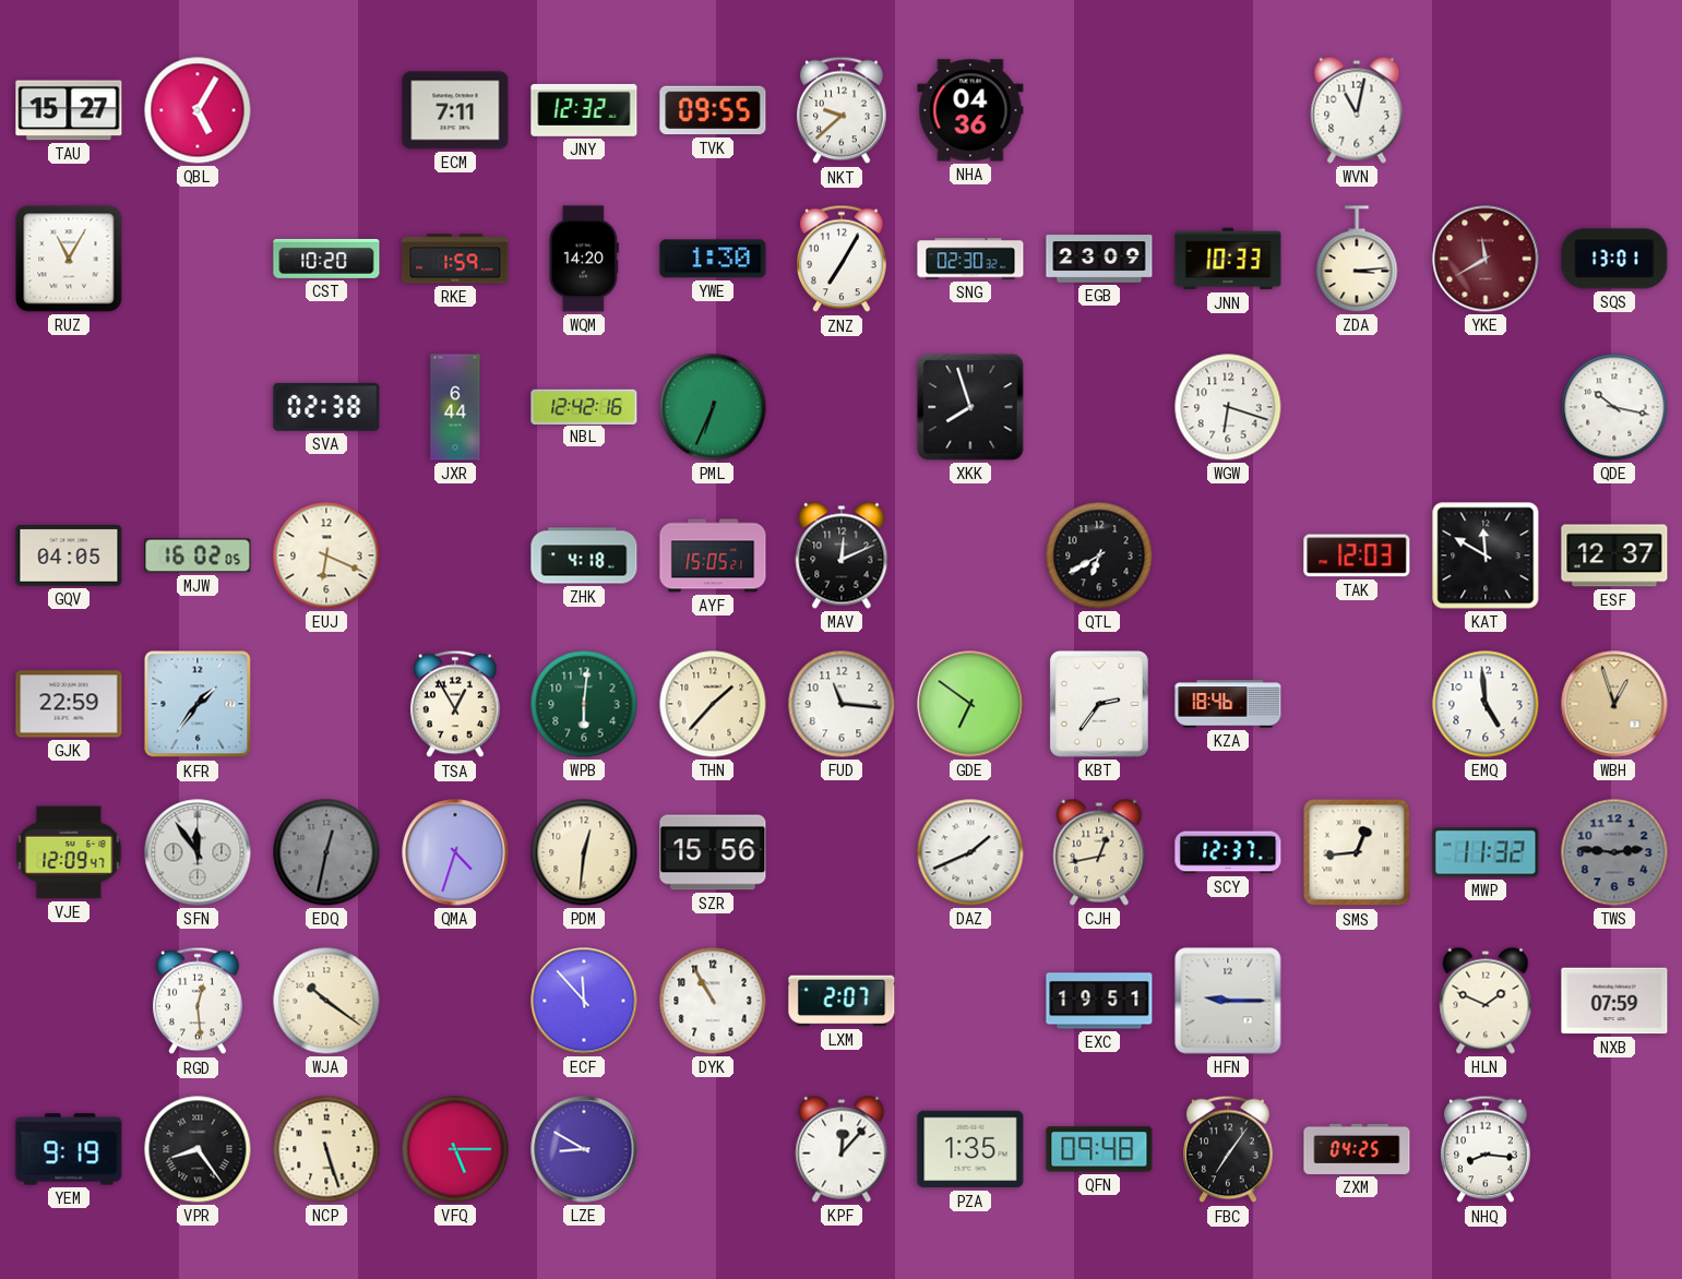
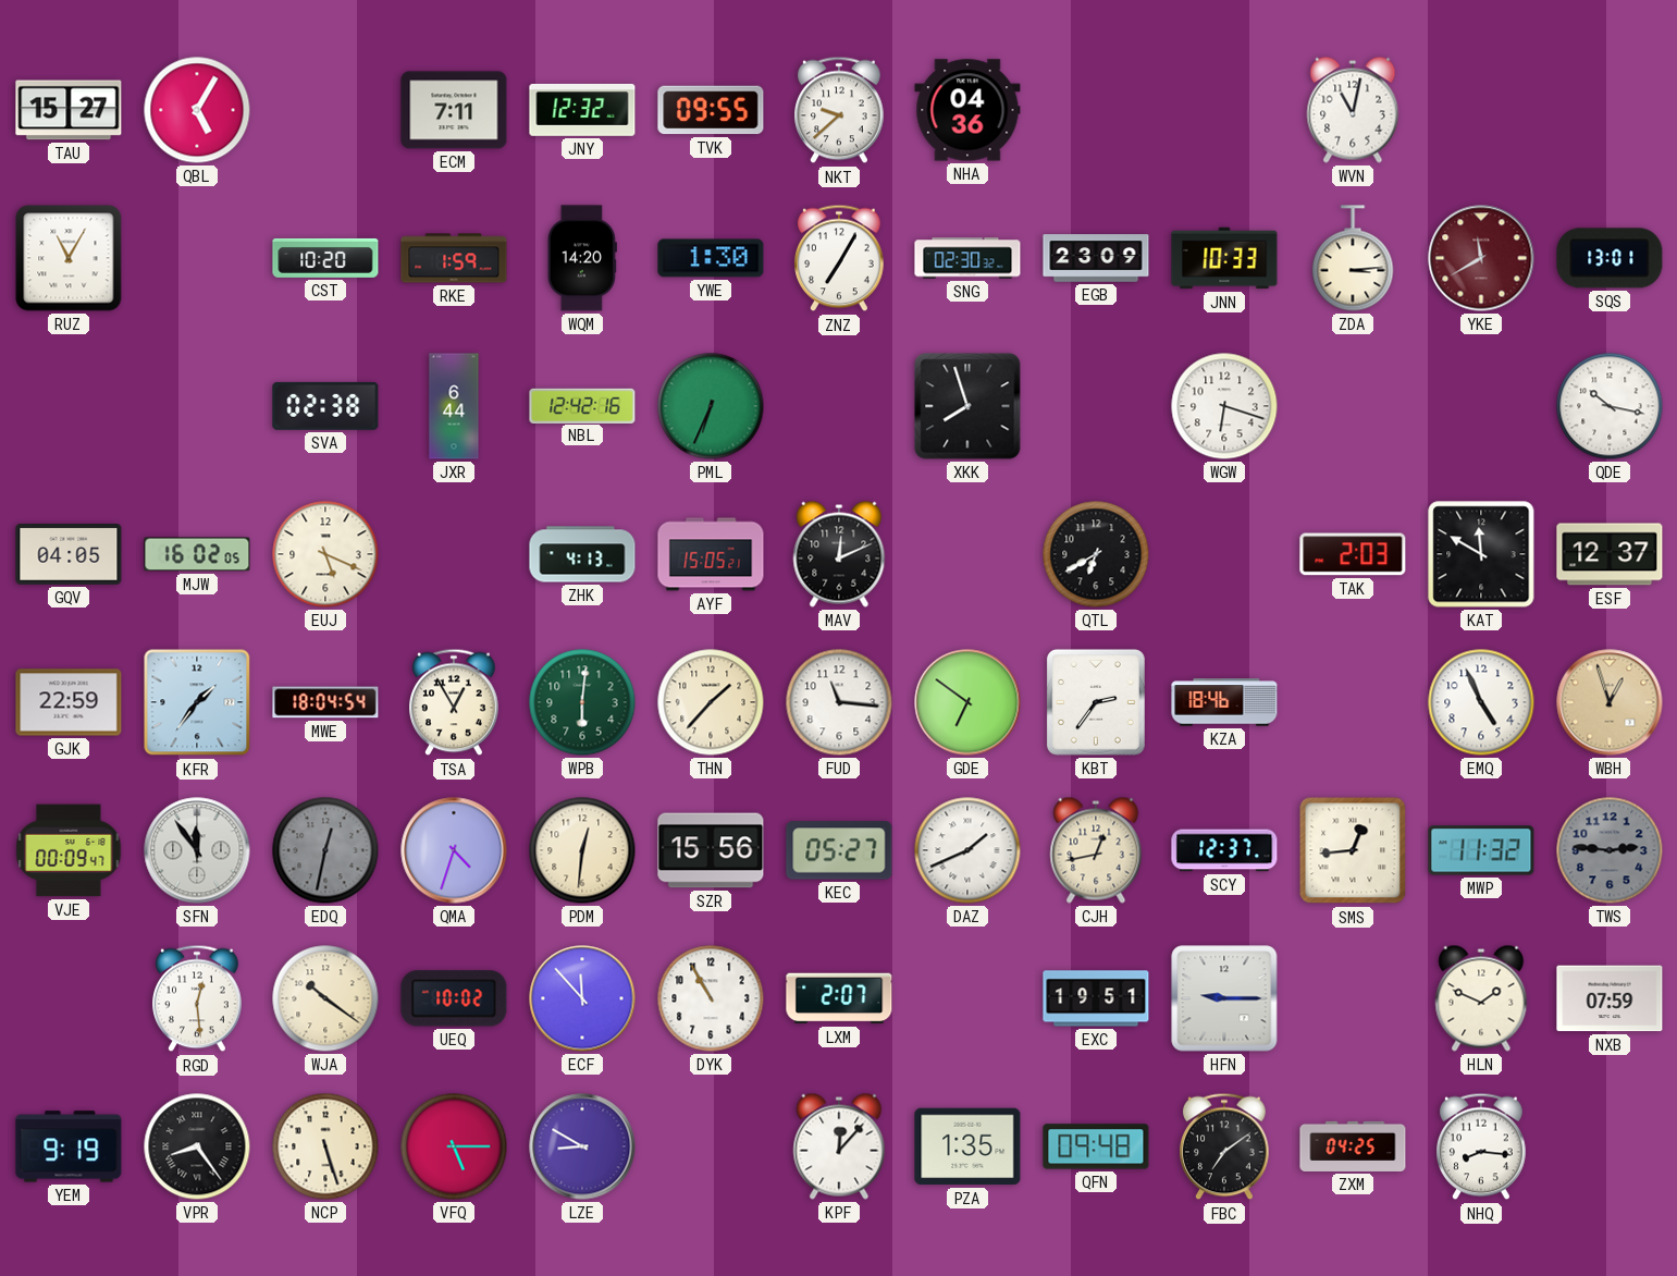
EUJ: 6:19 -> 5:19
ZHK: 4:18 -> 4:13
TAK: 12:03 -> 2:03
MWE: none -> 18:04
EMQ: 4:59 -> 4:56
VJE: 12:09 -> 00:09
KEC: none -> 05:27
UEQ: none -> 10:02
FBC: 7:06 -> 7:09
